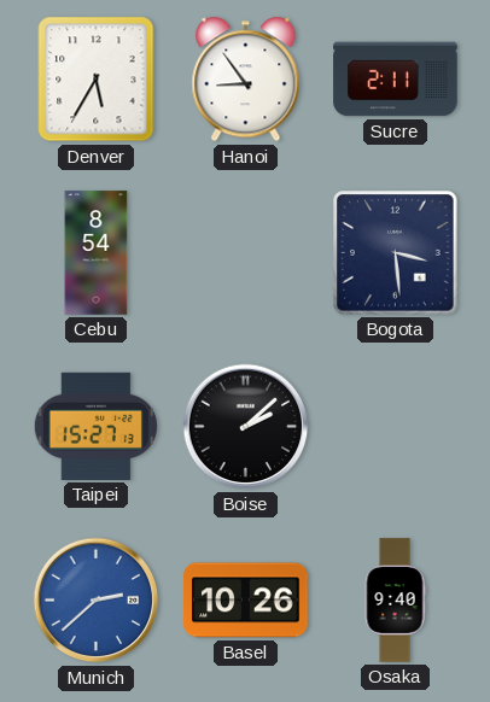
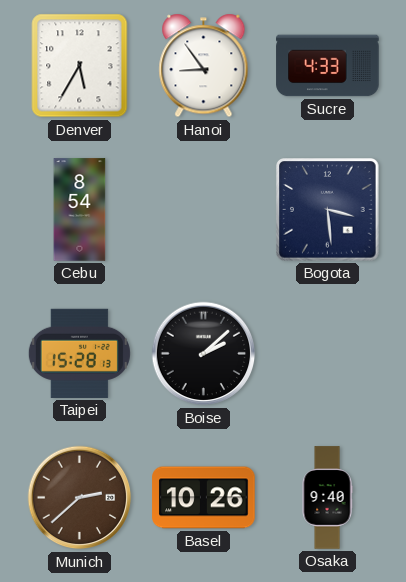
Sucre: 2:11 -> 4:33
Taipei: 15:27 -> 15:28
Munich dial: blue -> brown
